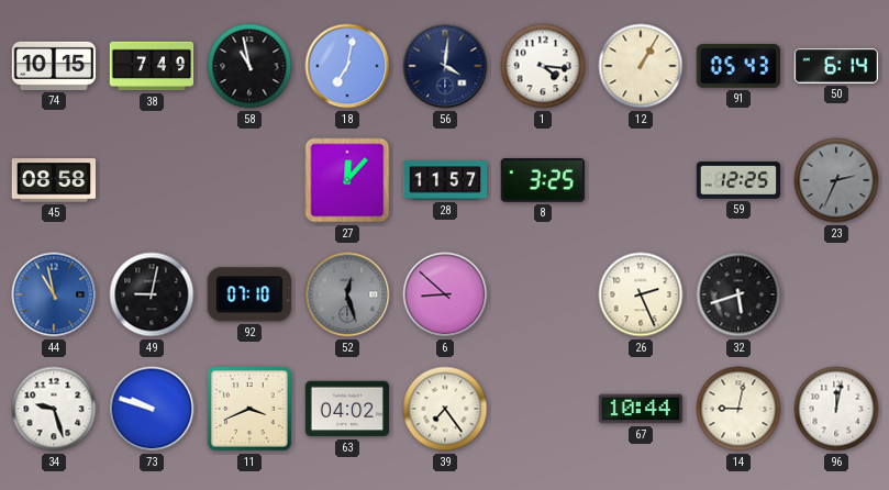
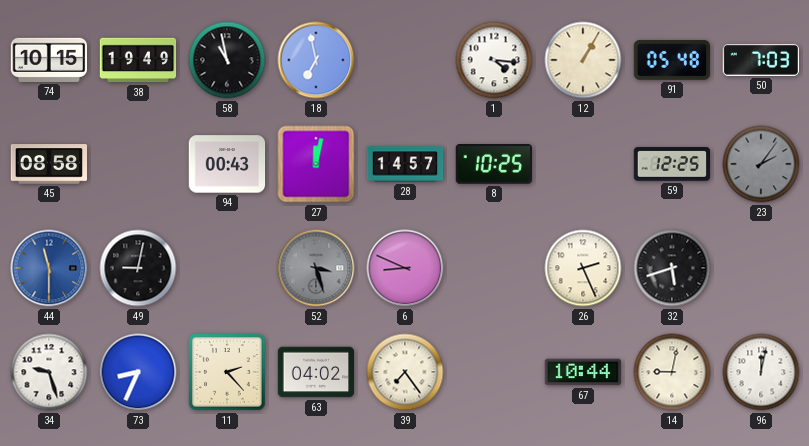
38: 7:49 -> 19:49
18: 7:02 -> 6:58
56: 4:01 -> none
91: 05:43 -> 05:48
50: 6:14 -> 7:03
94: none -> 00:43
27: 12:07 -> 12:02
28: 11:57 -> 14:57
8: 3:25 -> 10:25
23: 2:34 -> 2:06
44: 10:58 -> 11:30
92: 07:10 -> none
52: 12:27 -> 3:27
6: 8:52 -> 8:49
73: 9:48 -> 8:34
11: 3:41 -> 2:23
